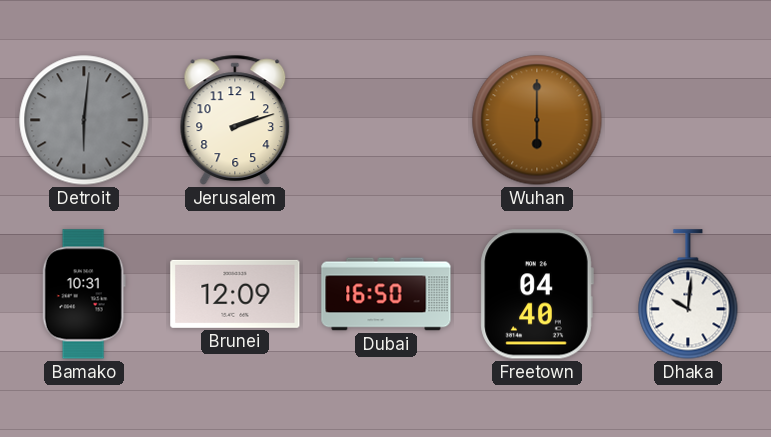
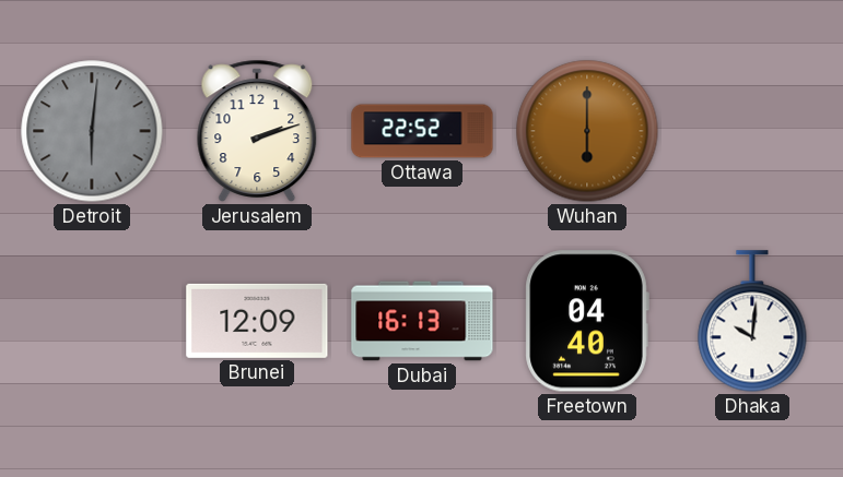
Ottawa: none -> 22:52
Bamako: 10:31 -> none
Dubai: 16:50 -> 16:13
